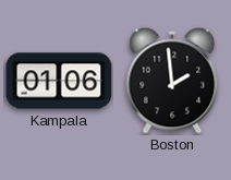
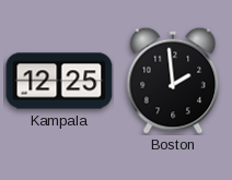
Kampala: 01:06 -> 12:25
